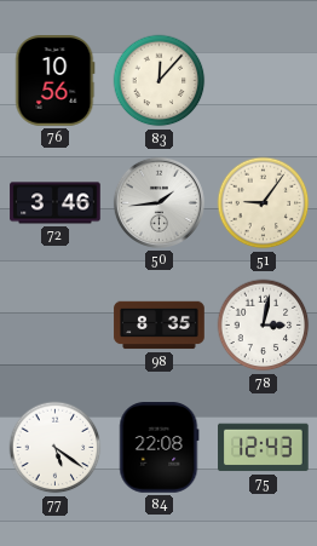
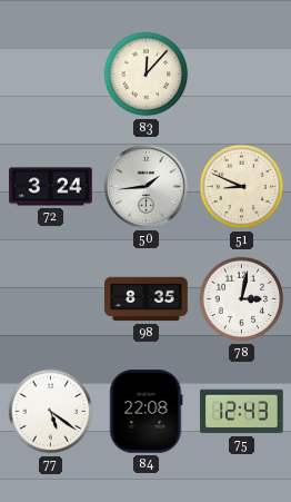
76: 10:56 -> none
72: 3:46 -> 3:24
51: 9:06 -> 8:49
